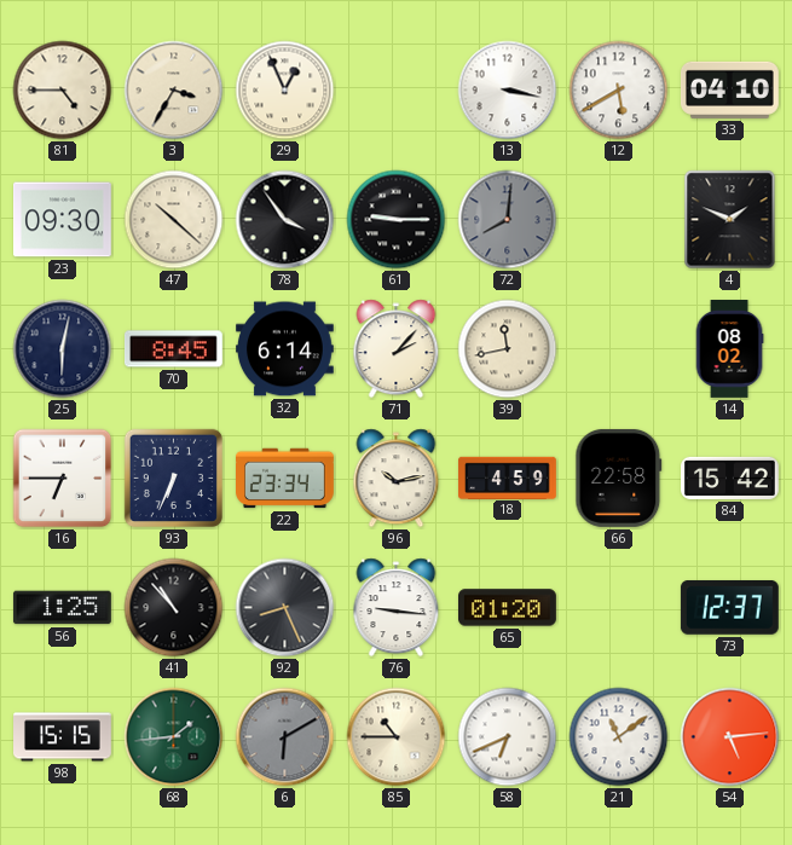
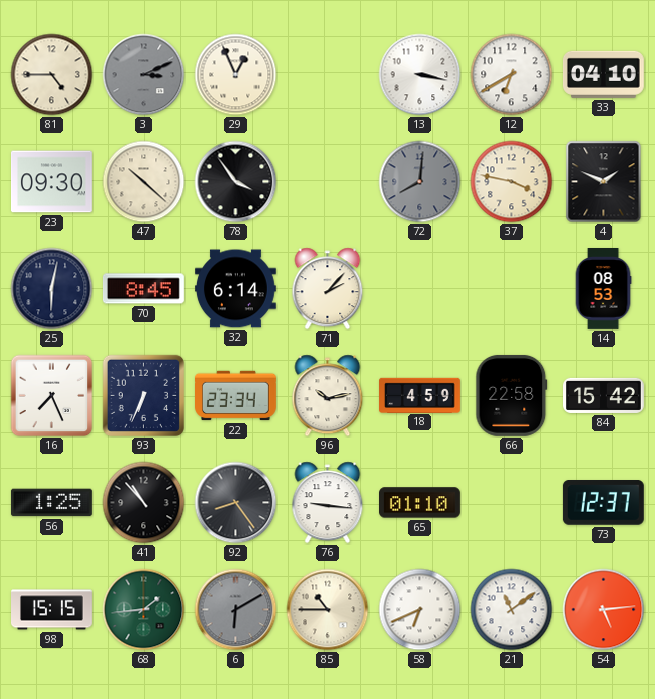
3: 3:35 -> 3:11
3 dial: cream -> grey
12: 5:40 -> 6:40
61: 9:15 -> none
37: none -> 3:47
39: 11:43 -> none
14: 08:02 -> 08:53
16: 6:45 -> 7:26
92: 8:26 -> 8:24
65: 01:20 -> 01:10
